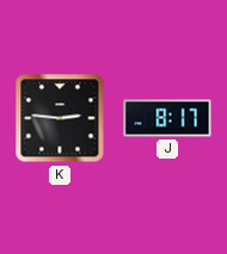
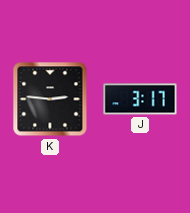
J: 8:17 -> 3:17
